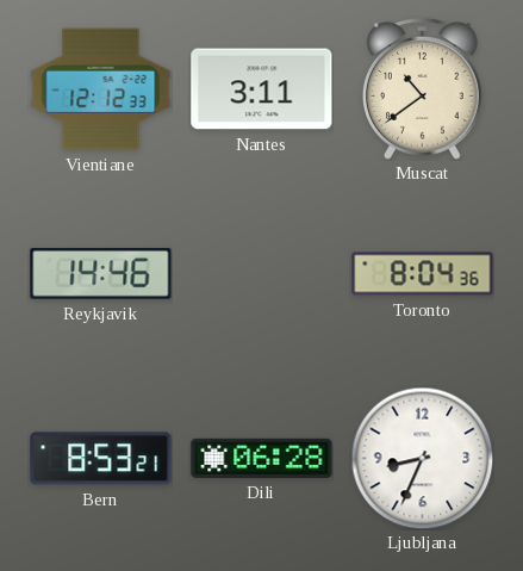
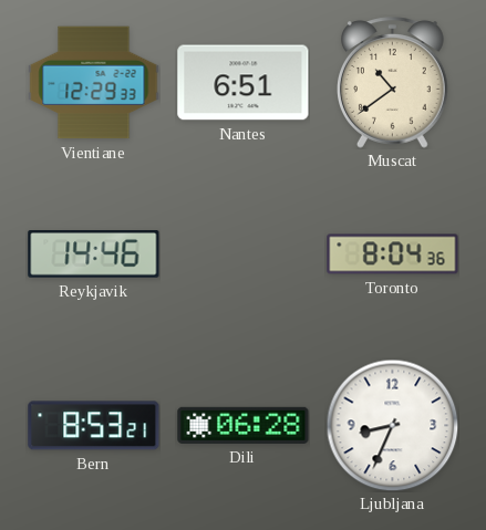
Vientiane: 12:12 -> 12:29
Nantes: 3:11 -> 6:51
